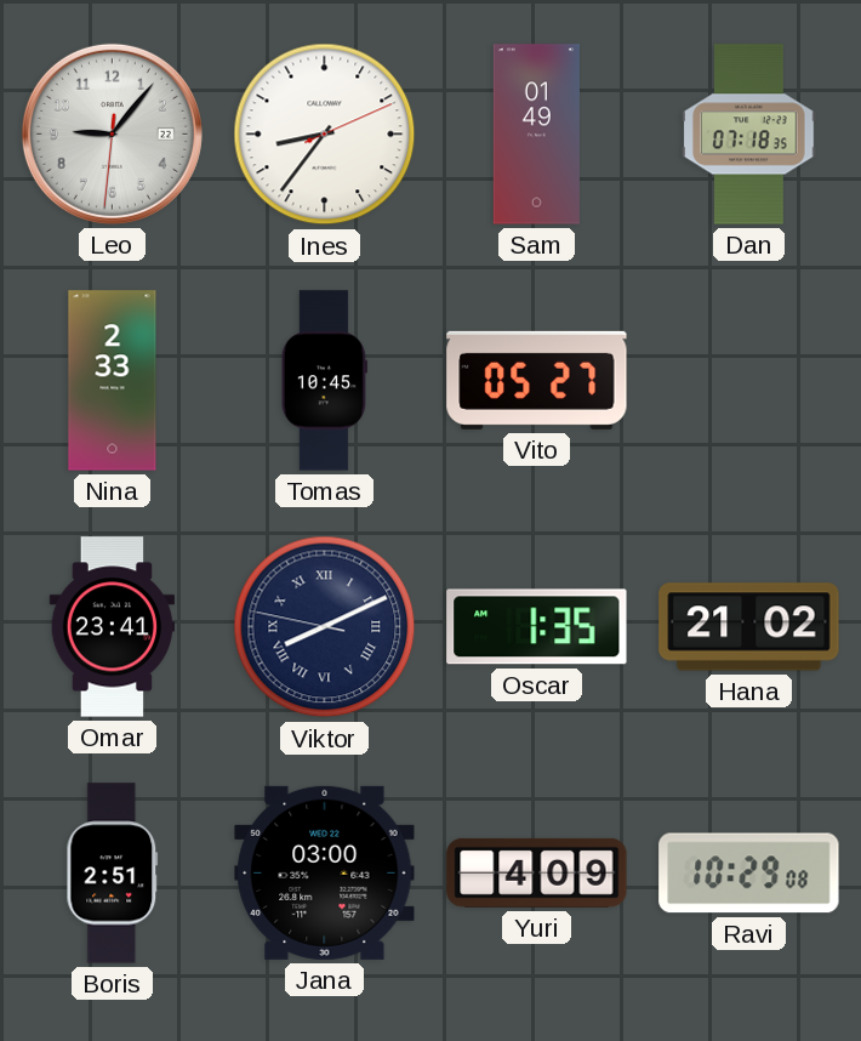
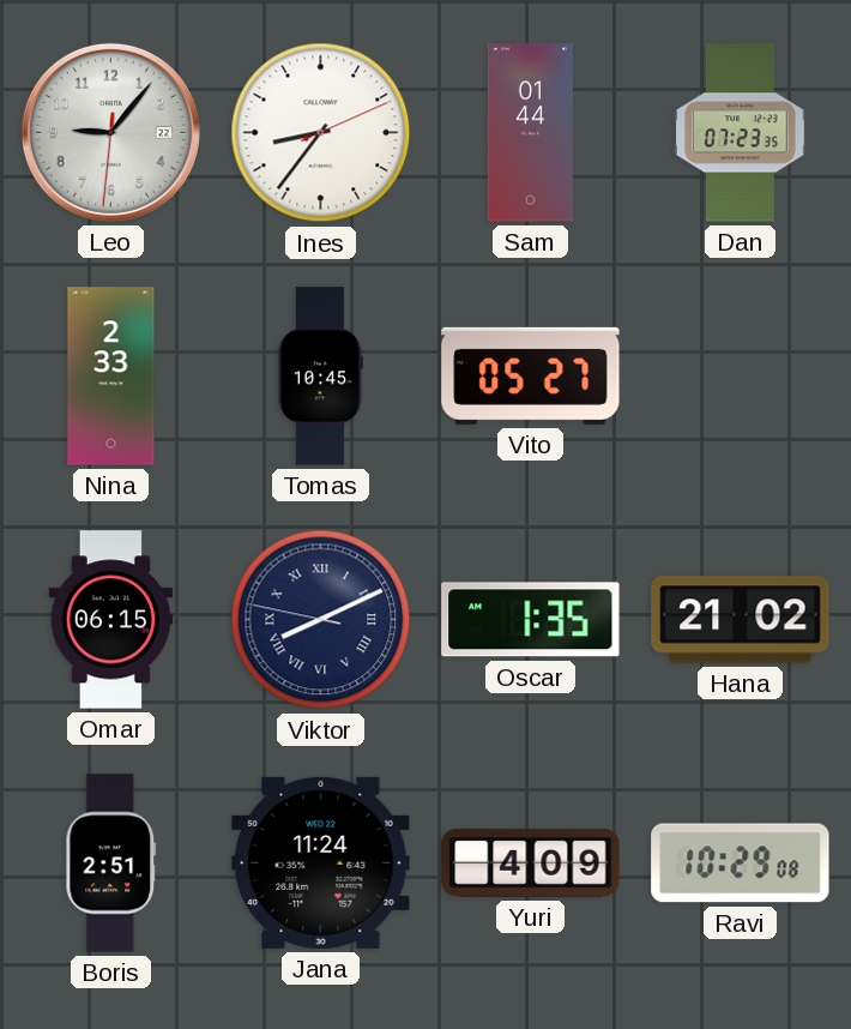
Sam: 01:49 -> 01:44
Dan: 07:18 -> 07:23
Omar: 23:41 -> 06:15
Jana: 03:00 -> 11:24
